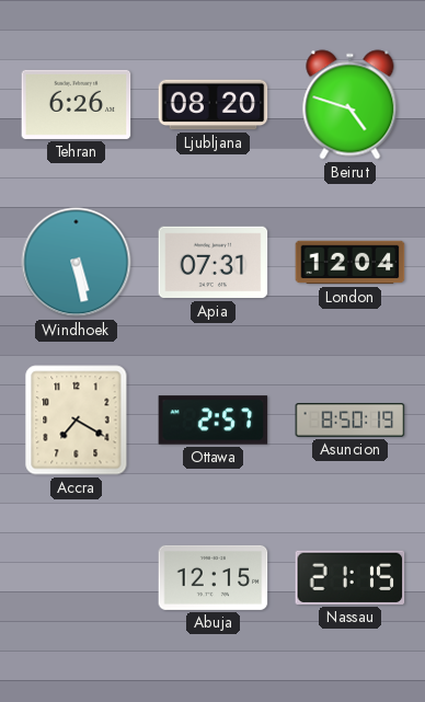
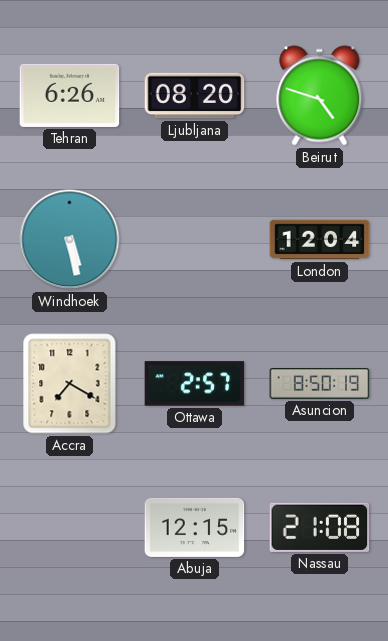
Apia: 07:31 -> none
Nassau: 21:15 -> 21:08
